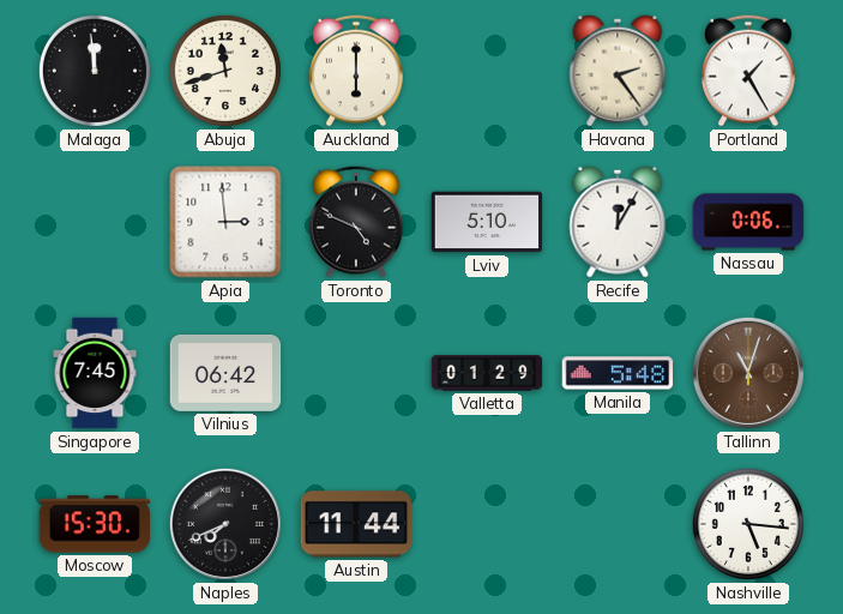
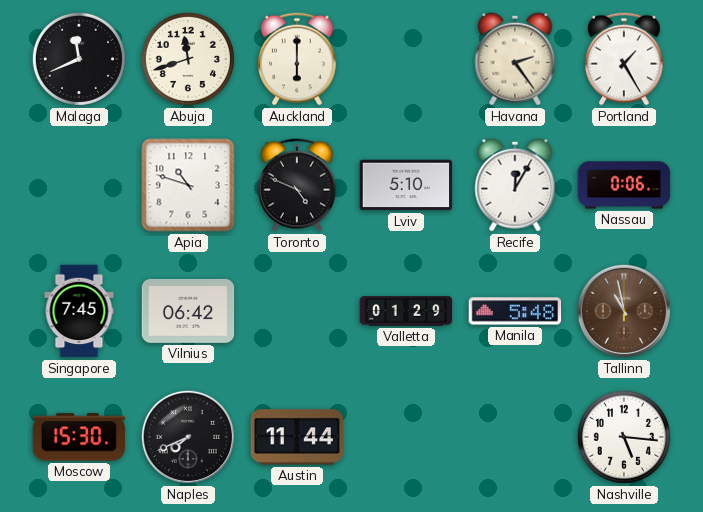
Malaga: 11:59 -> 11:41
Apia: 2:59 -> 10:48
Tallinn: 11:03 -> 10:58
